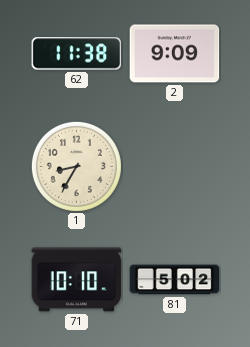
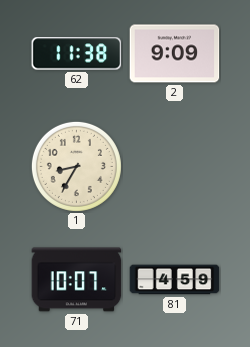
71: 10:10 -> 10:07
81: 5:02 -> 4:59
